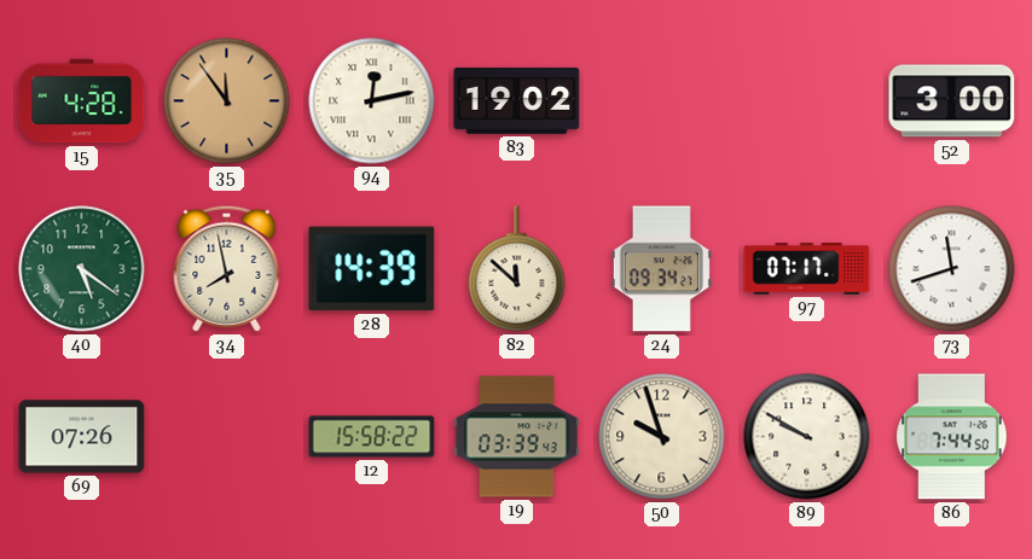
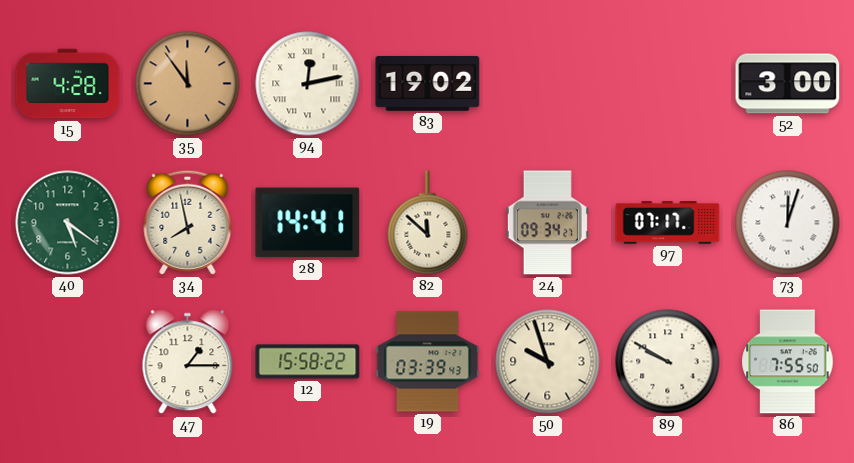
28: 14:39 -> 14:41
73: 11:42 -> 12:03
69: 07:26 -> none
47: none -> 1:15
86: 7:44 -> 7:55
